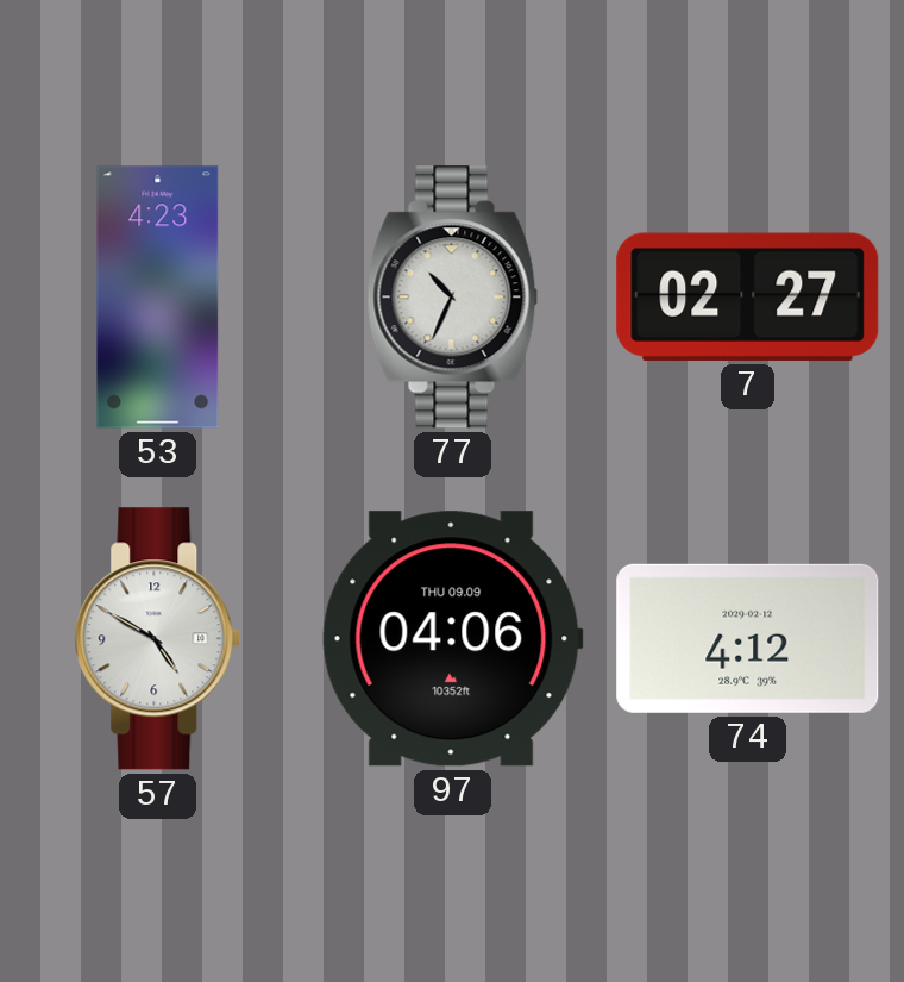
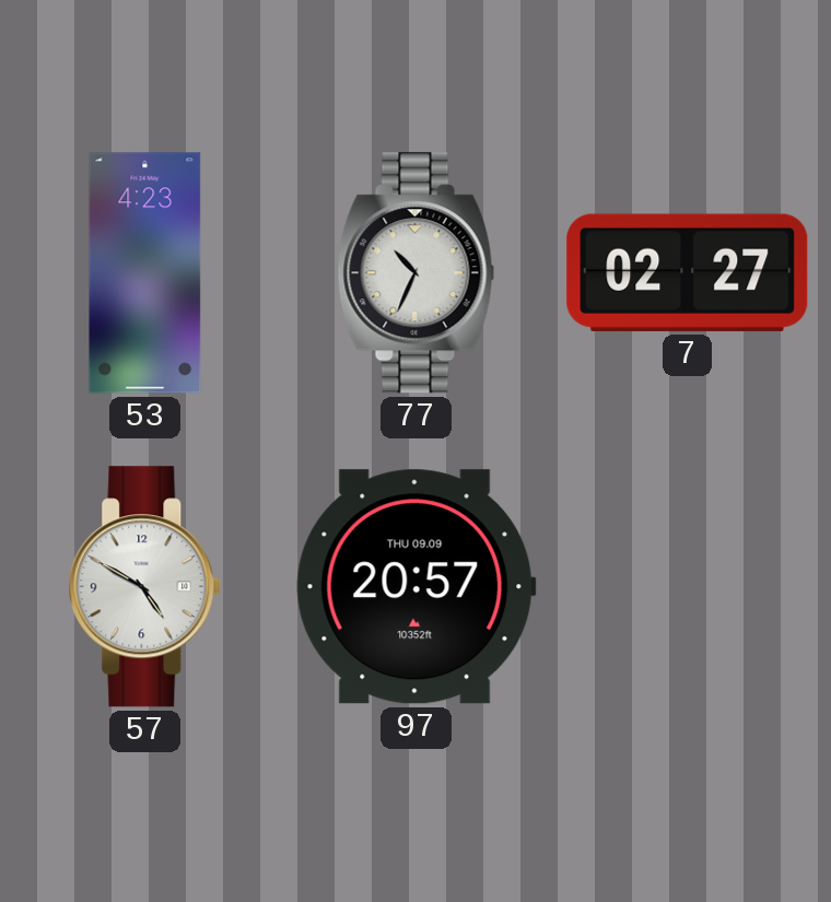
97: 04:06 -> 20:57
74: 4:12 -> none
